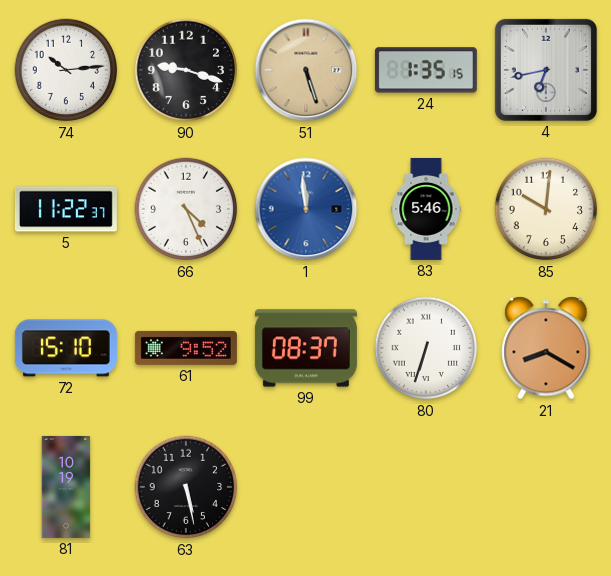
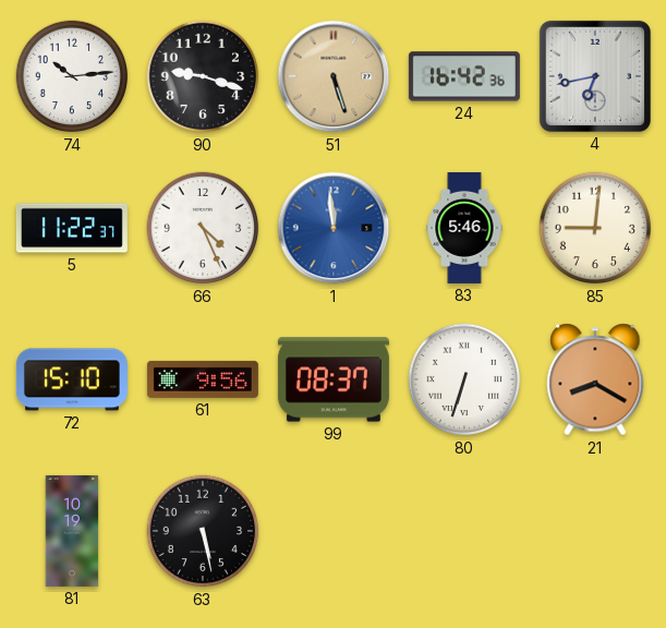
24: 1:35 -> 16:42
85: 10:01 -> 9:01
61: 9:52 -> 9:56
